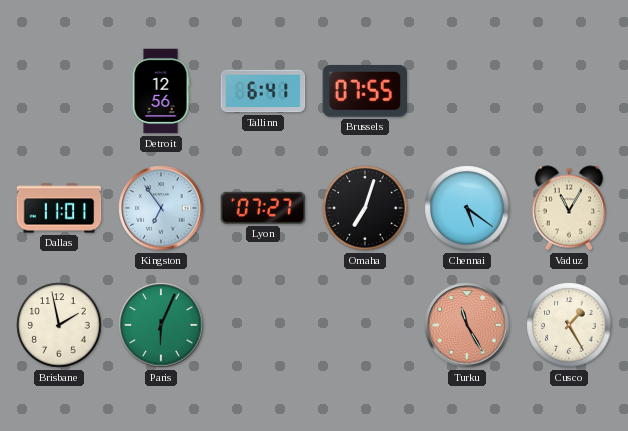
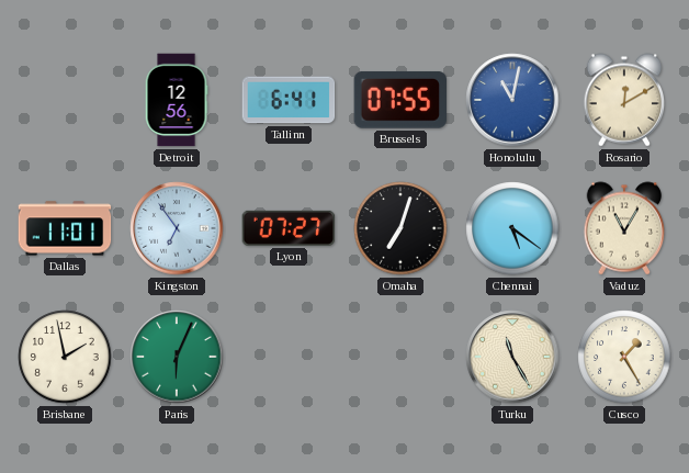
Honolulu: none -> 11:02
Rosario: none -> 12:10
Turku dial: salmon -> cream
